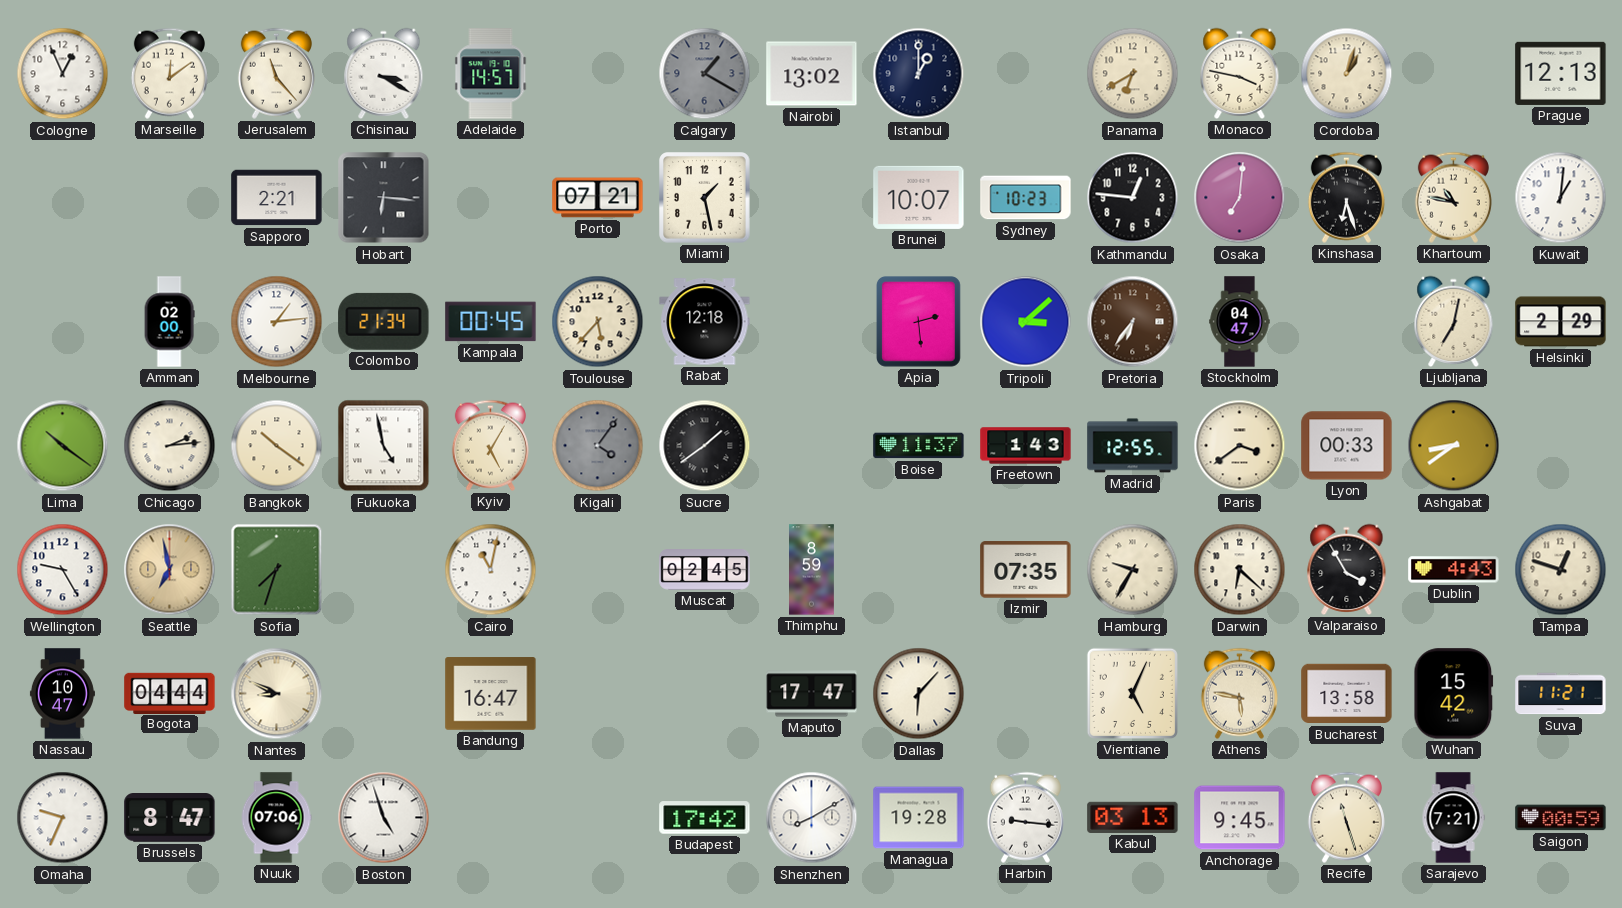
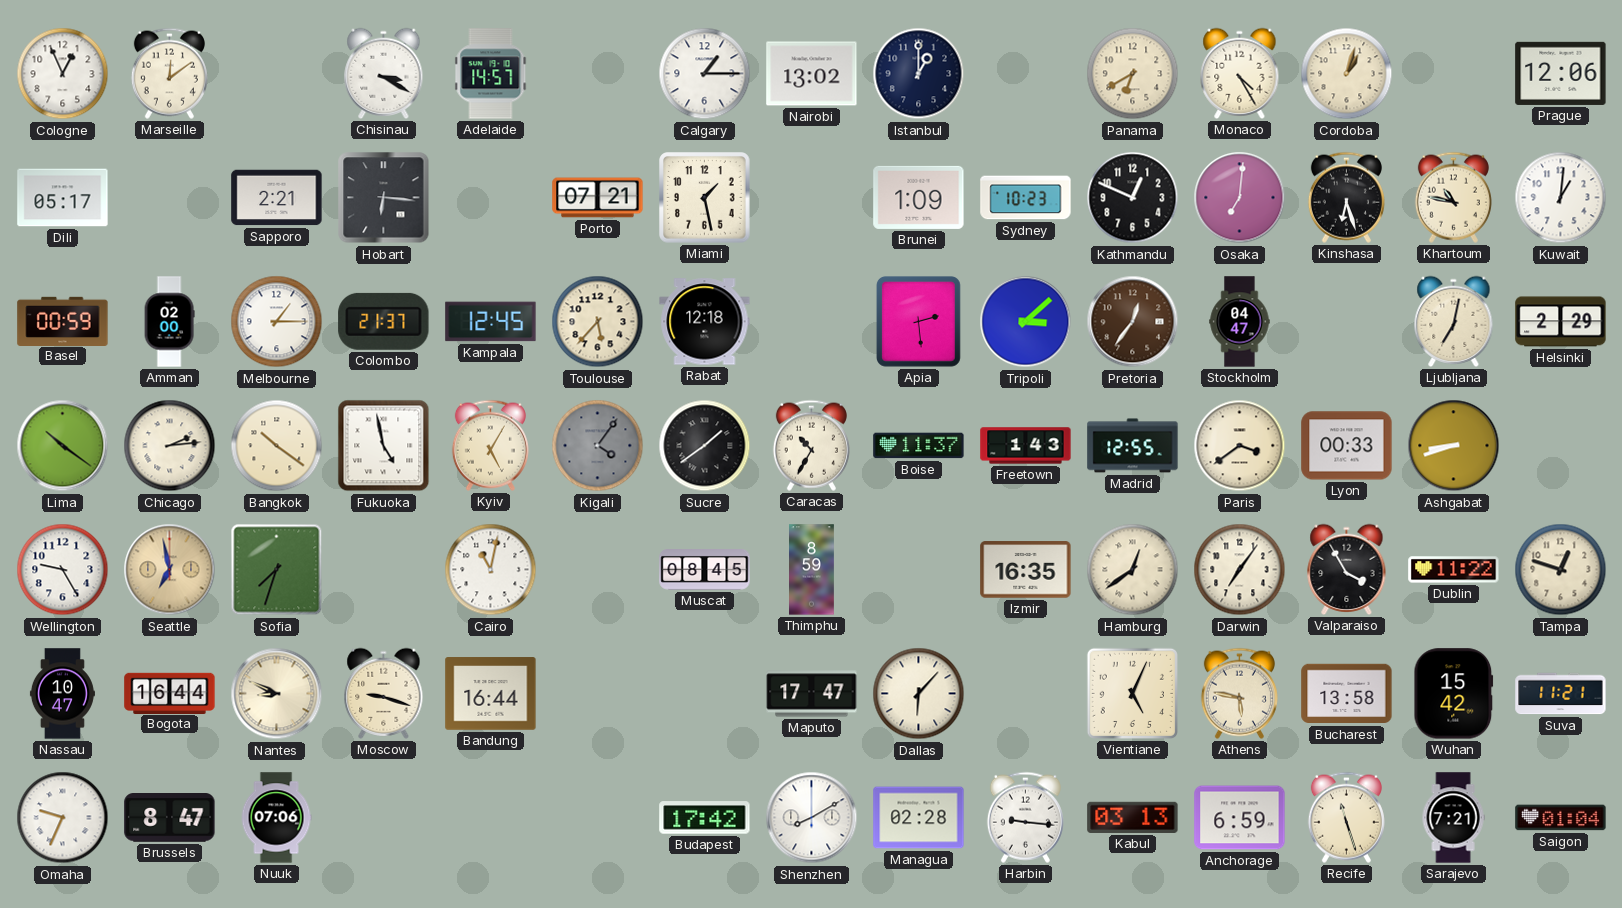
Jerusalem: 11:23 -> none
Calgary: 1:20 -> 1:15
Calgary dial: grey -> white
Monaco: 3:47 -> 4:25
Prague: 12:13 -> 12:06
Dili: none -> 05:17
Brunei: 10:07 -> 1:09
Kathmandu: 12:46 -> 12:49
Basel: none -> 00:59
Melbourne: 1:14 -> 1:15
Colombo: 21:34 -> 21:37
Kampala: 00:45 -> 12:45
Pretoria: 6:36 -> 12:36
Caracas: none -> 10:35
Ashgabat: 8:39 -> 8:42
Muscat: 02:45 -> 08:45
Izmir: 07:35 -> 16:35
Hamburg: 9:35 -> 12:39
Darwin: 6:22 -> 7:06
Dublin: 4:43 -> 11:22
Bogota: 04:44 -> 16:44
Moscow: none -> 9:18
Bandung: 16:47 -> 16:44
Boston: 4:57 -> none
Managua: 19:28 -> 02:28
Anchorage: 9:45 -> 6:59
Saigon: 00:59 -> 01:04
